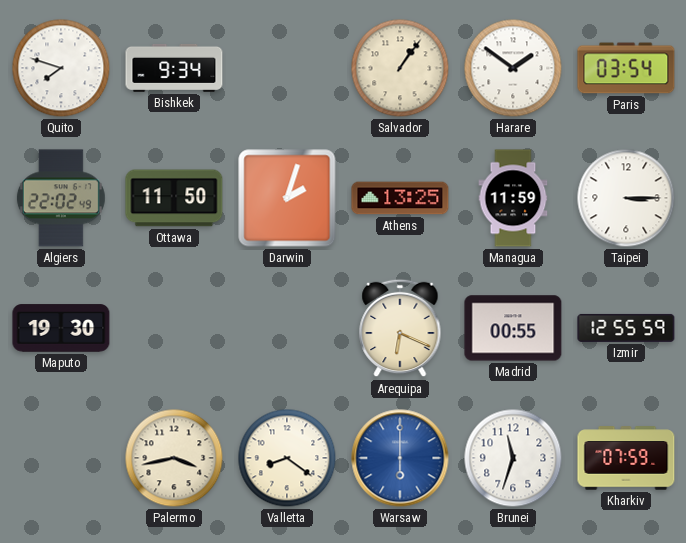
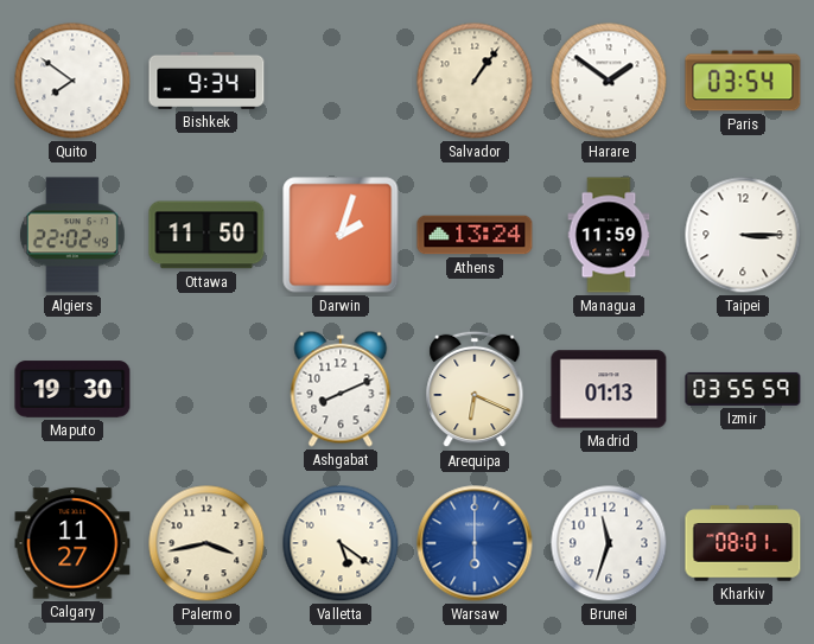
Quito: 7:48 -> 7:51
Athens: 13:25 -> 13:24
Ashgabat: none -> 8:11
Madrid: 00:55 -> 01:13
Izmir: 12:55 -> 03:55
Calgary: none -> 11:27
Valletta: 8:21 -> 5:21
Kharkiv: 07:59 -> 08:01
